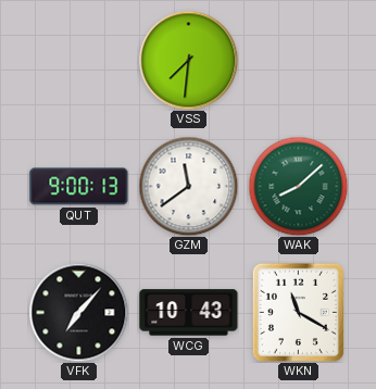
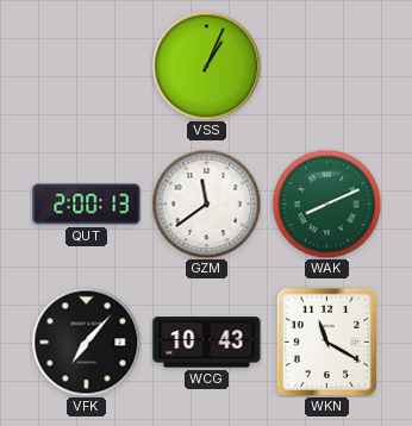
VSS: 7:31 -> 1:04
QUT: 9:00 -> 2:00
WAK: 8:08 -> 8:11
